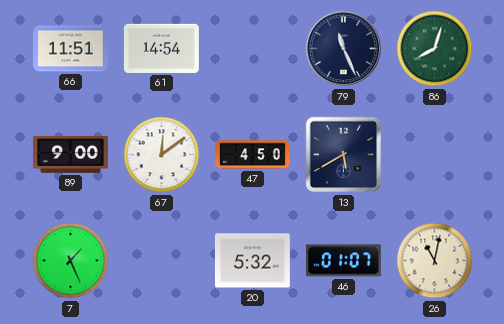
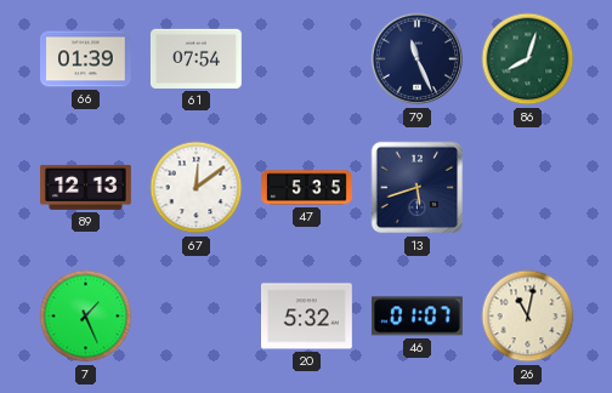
66: 11:51 -> 01:39
61: 14:54 -> 07:54
89: 9:00 -> 12:13
47: 4:50 -> 5:35
13: 5:40 -> 5:42
